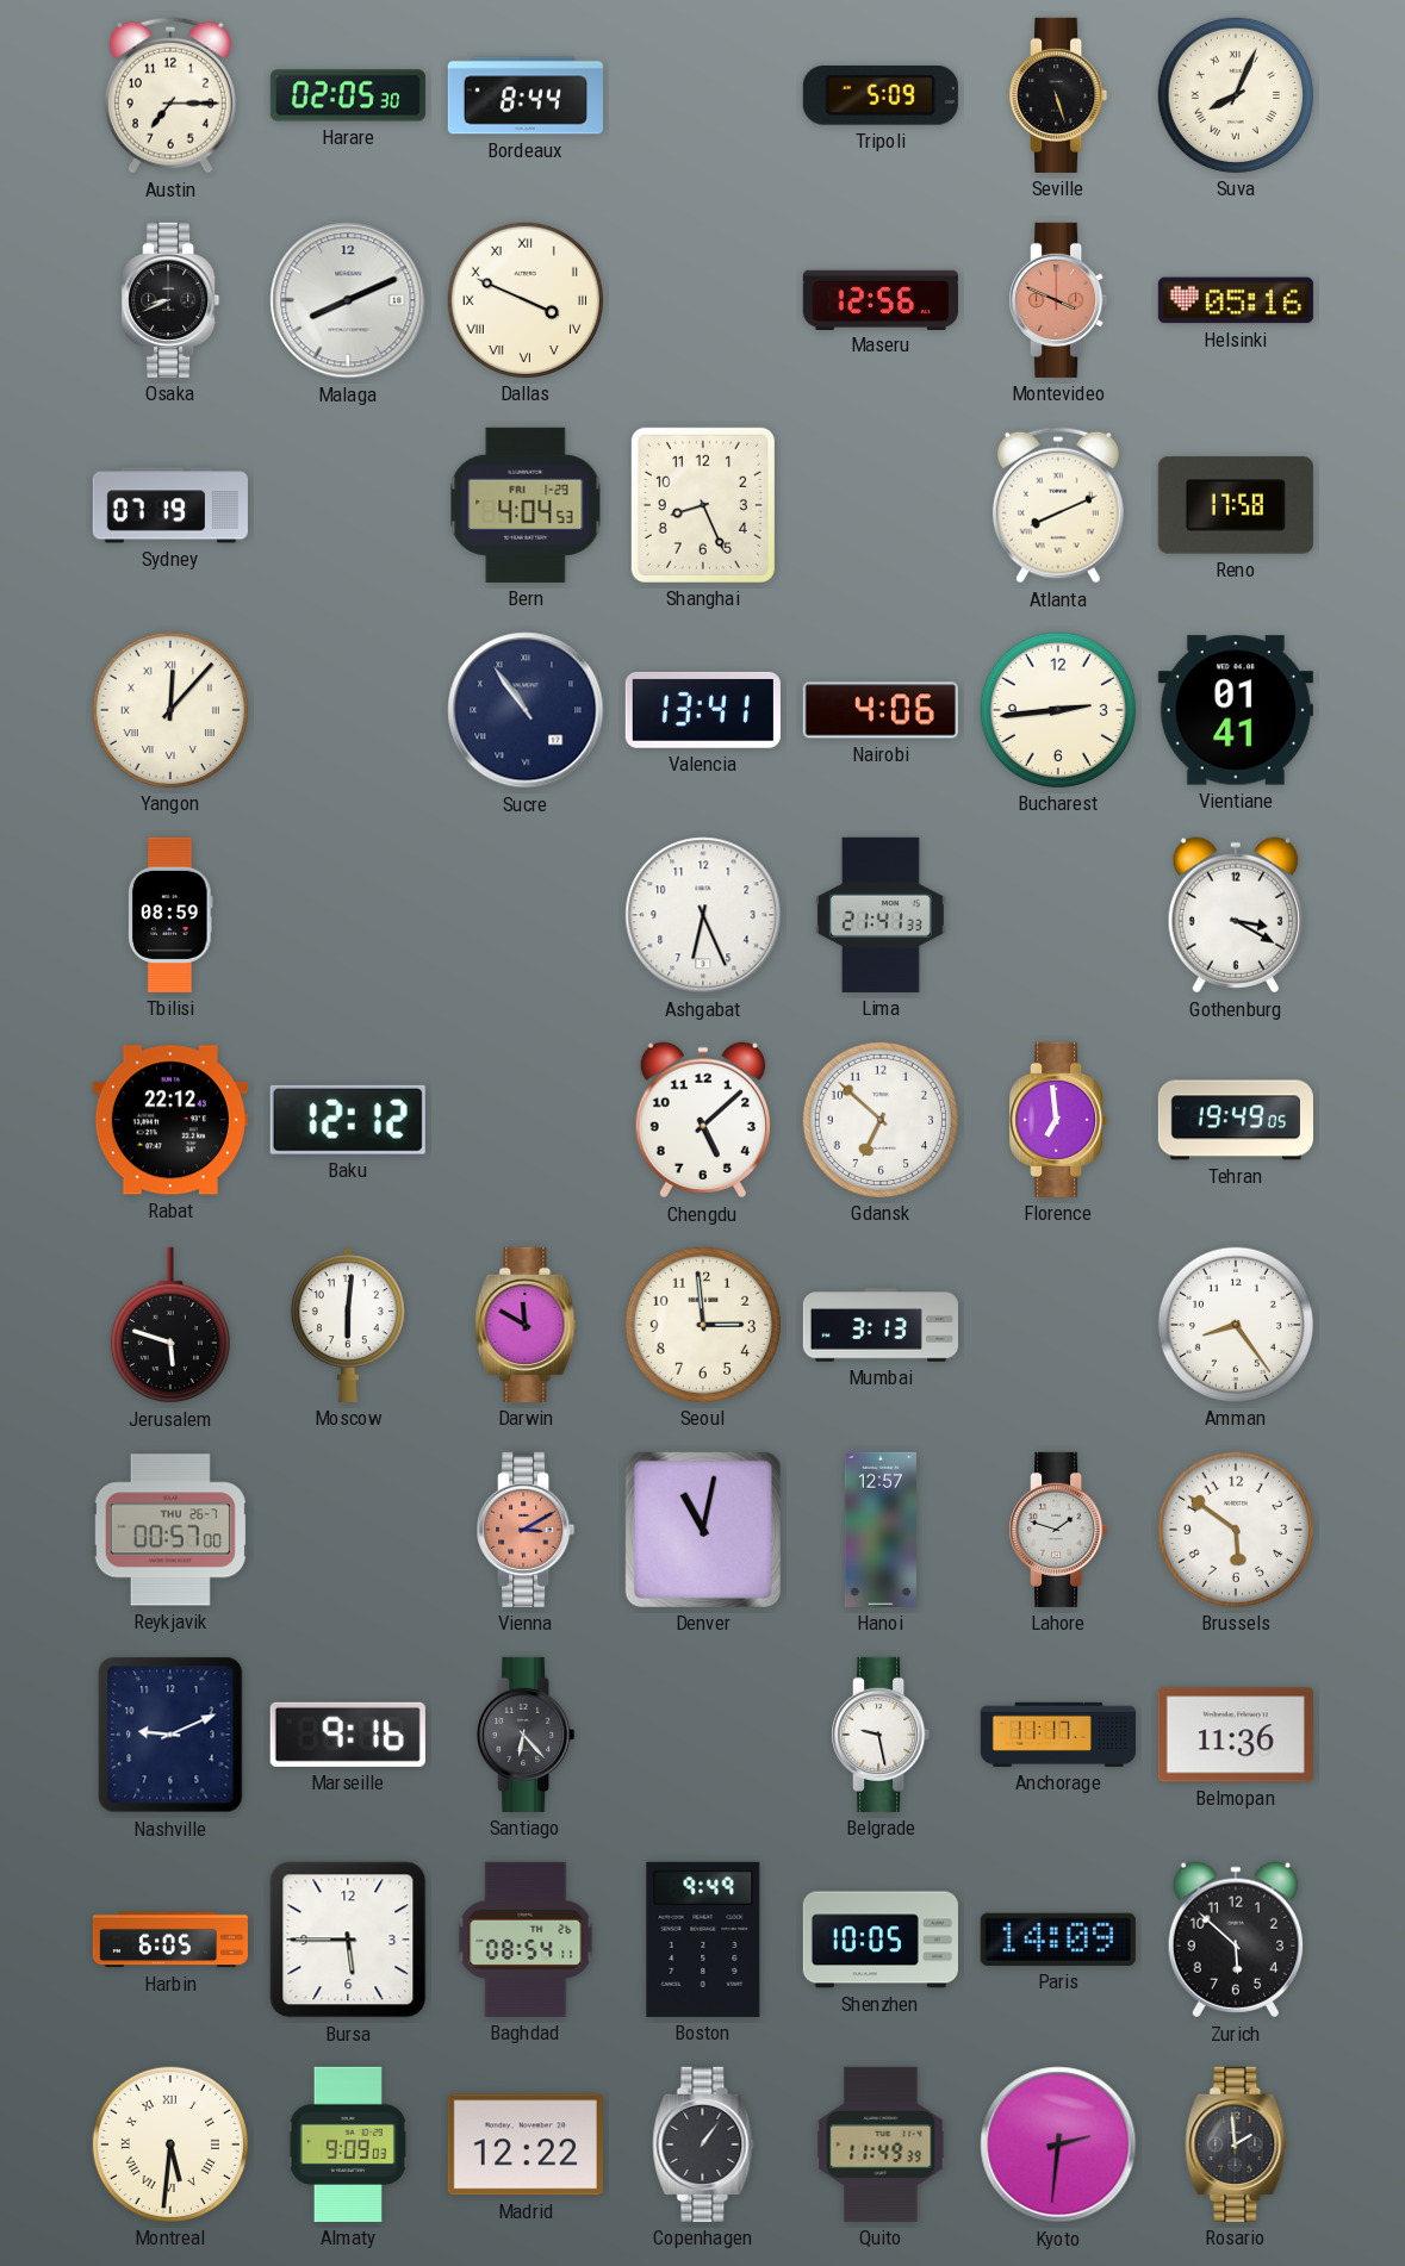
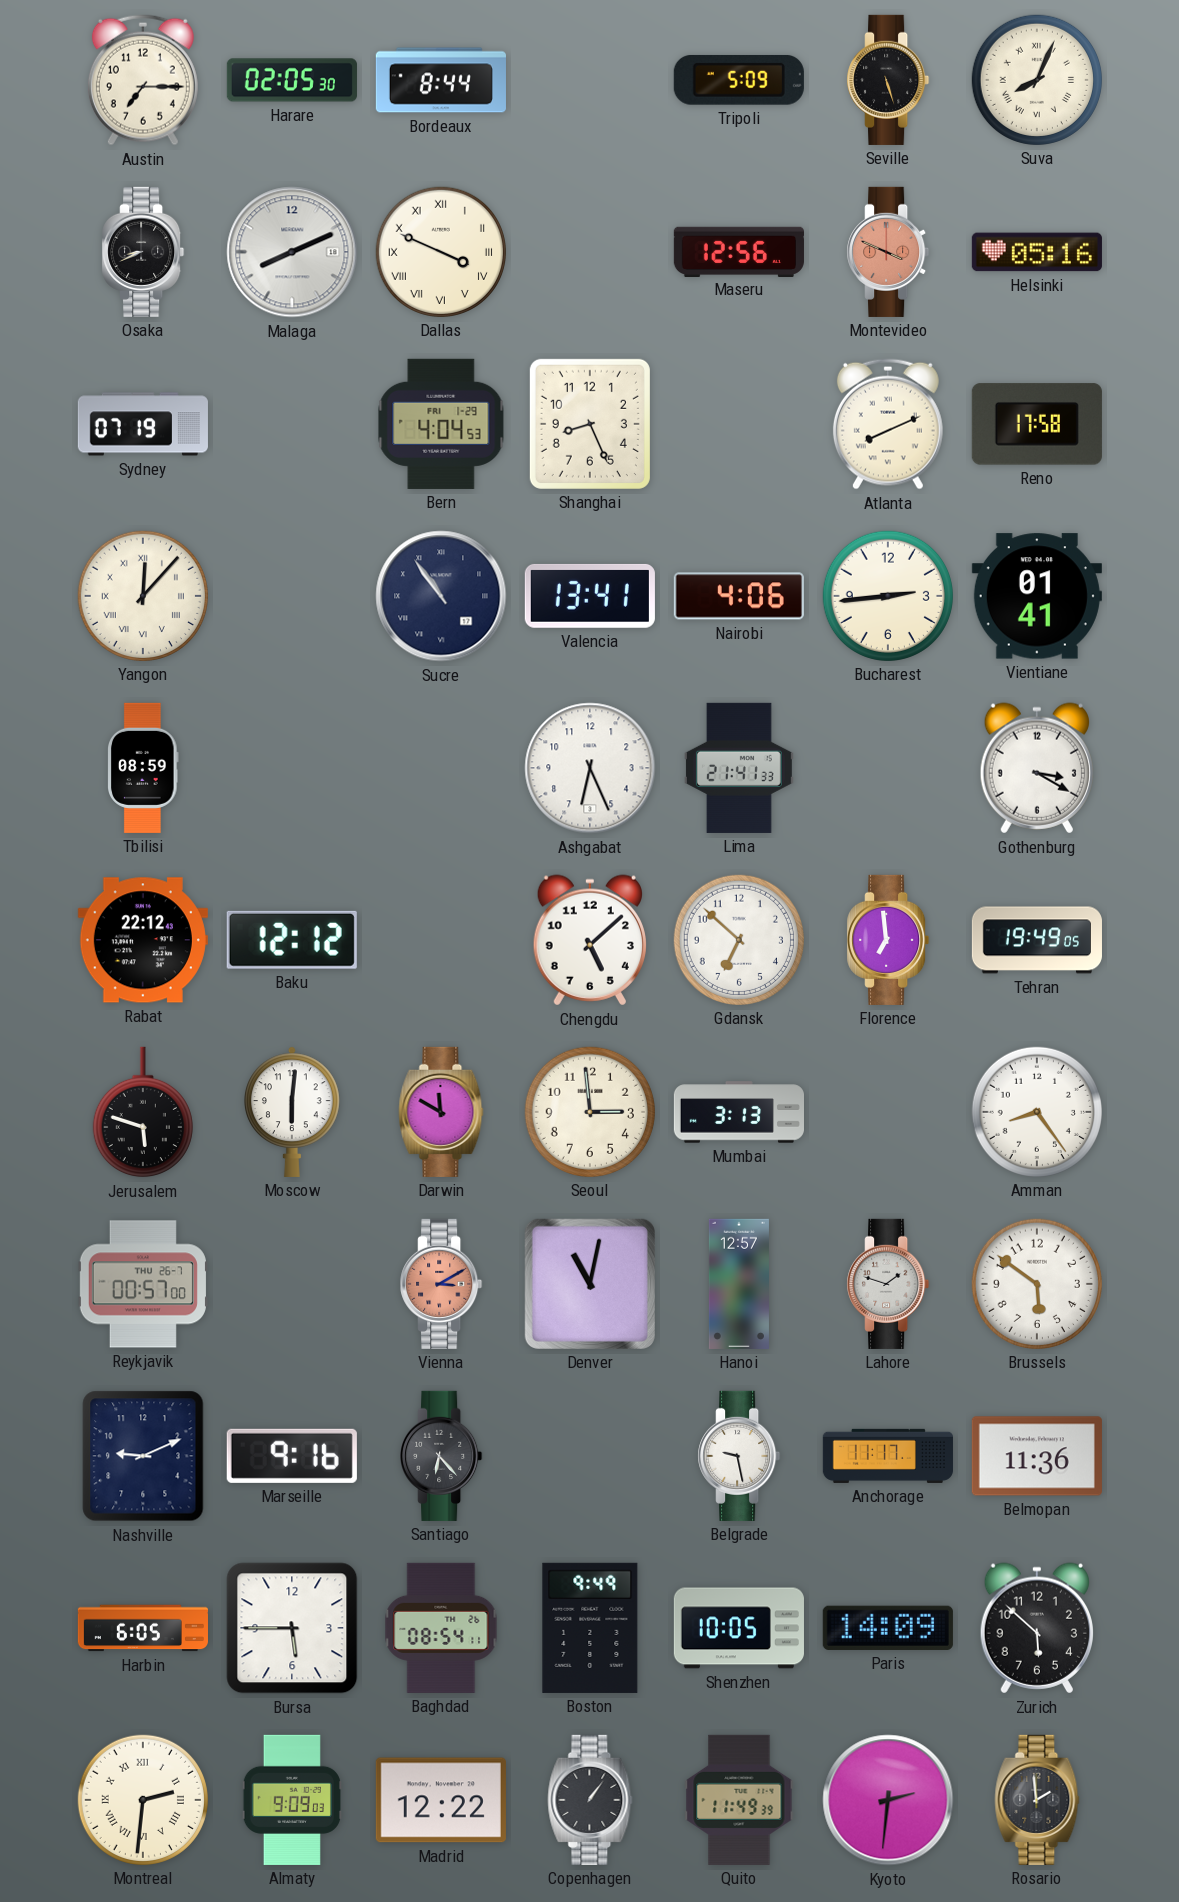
Montreal: 5:31 -> 2:31
